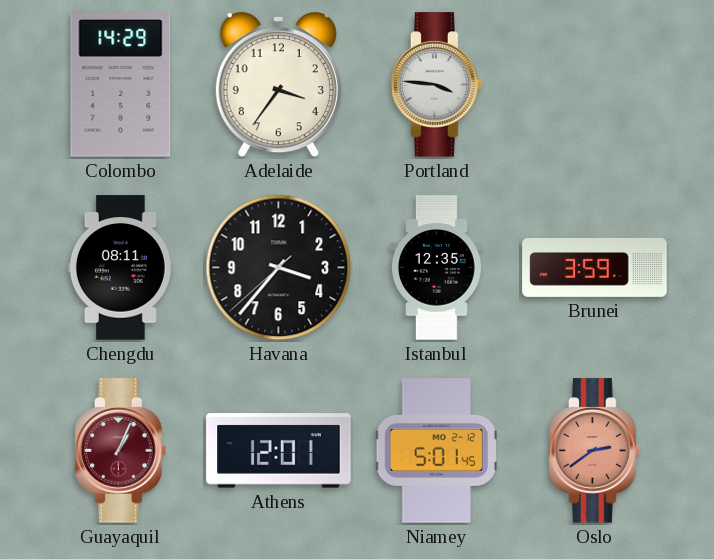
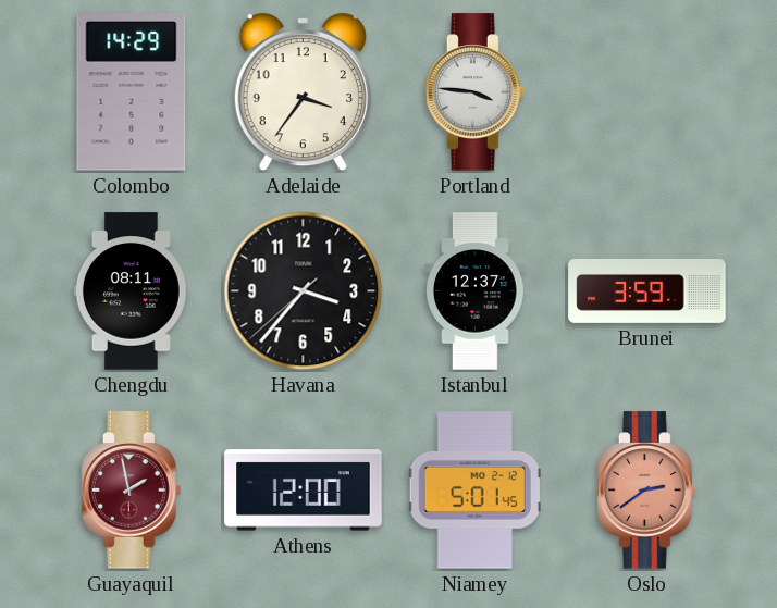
Istanbul: 12:35 -> 12:37
Guayaquil: 1:04 -> 1:58
Athens: 12:01 -> 12:00
